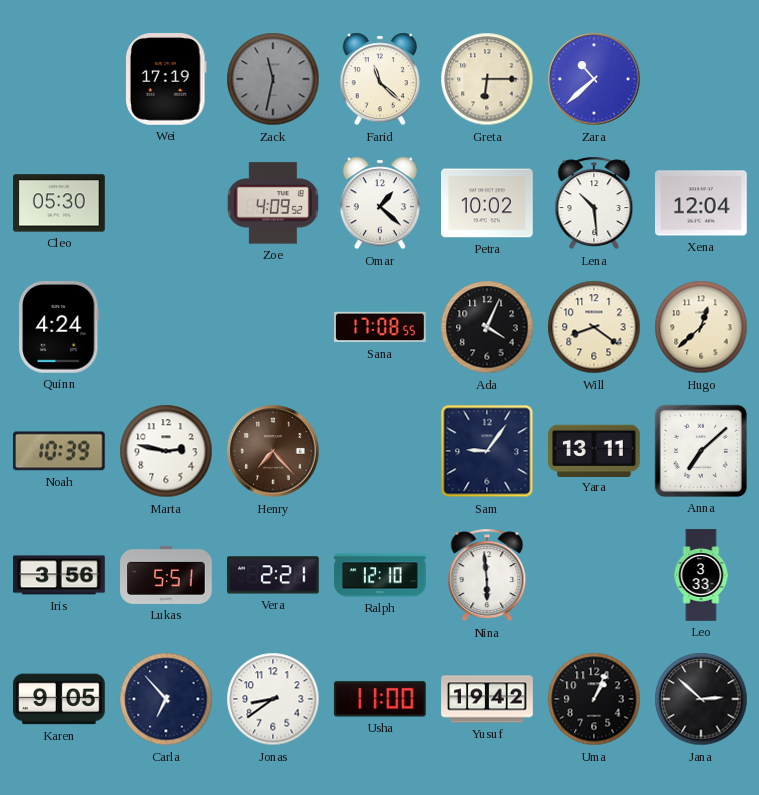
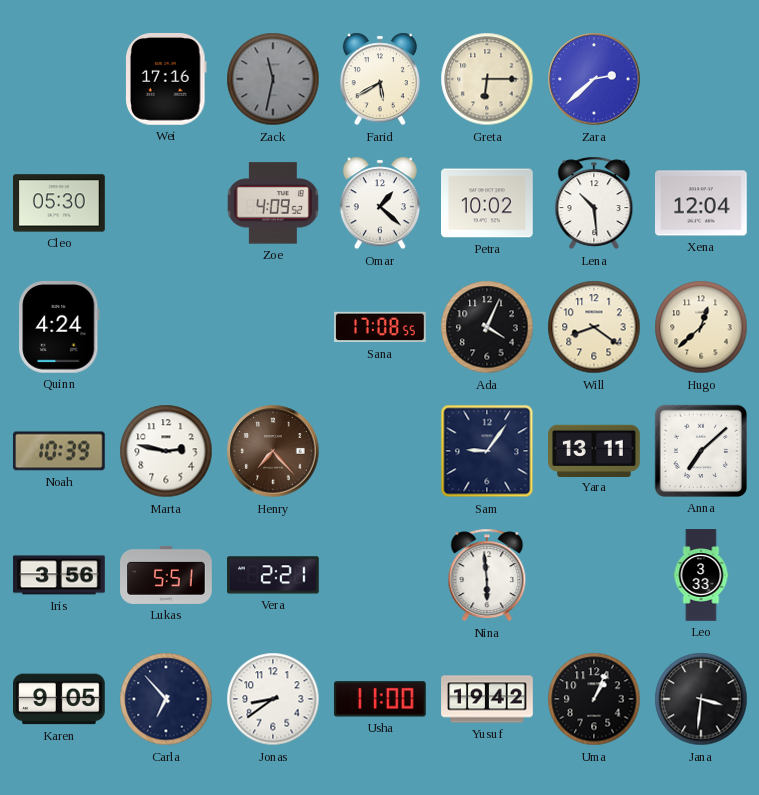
Wei: 17:19 -> 17:16
Farid: 11:22 -> 5:40
Zara: 10:38 -> 2:38
Ralph: 12:10 -> none
Jana: 2:52 -> 3:31
